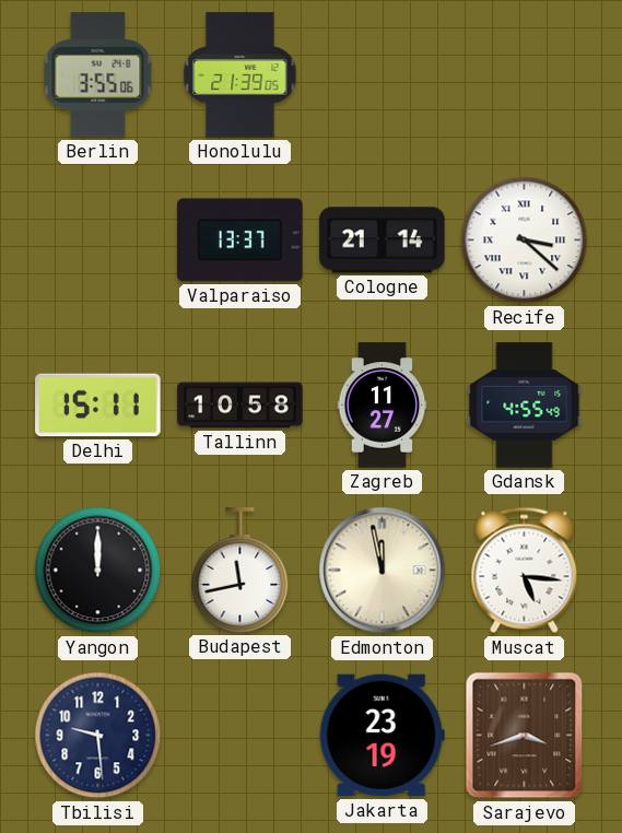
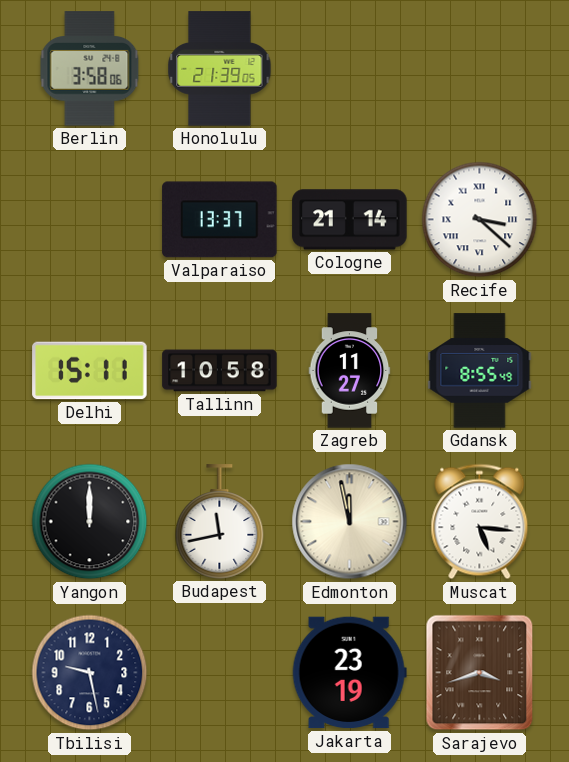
Berlin: 3:55 -> 3:58
Gdansk: 4:55 -> 8:55
Tbilisi: 9:29 -> 9:28
